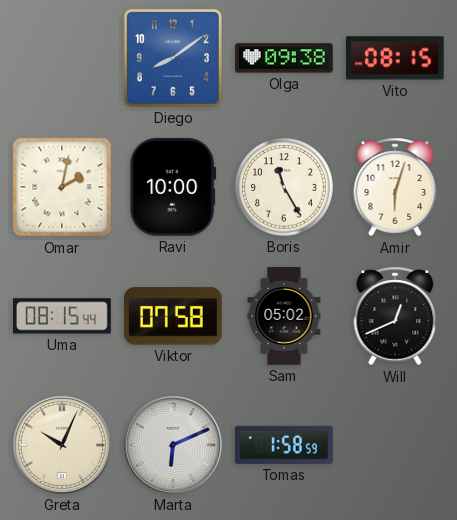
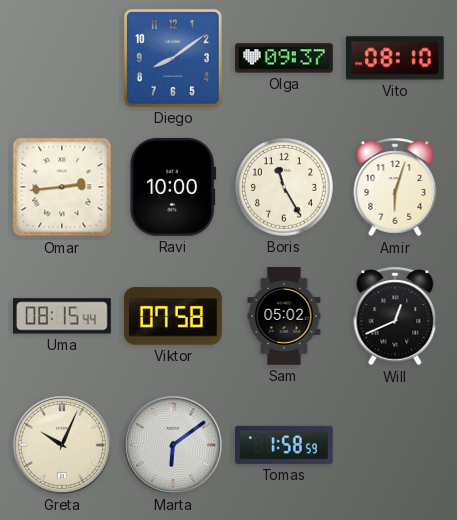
Olga: 09:38 -> 09:37
Vito: 08:15 -> 08:10
Omar: 2:02 -> 2:44
Marta: 6:11 -> 6:09
